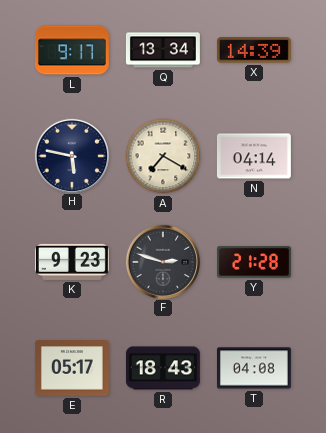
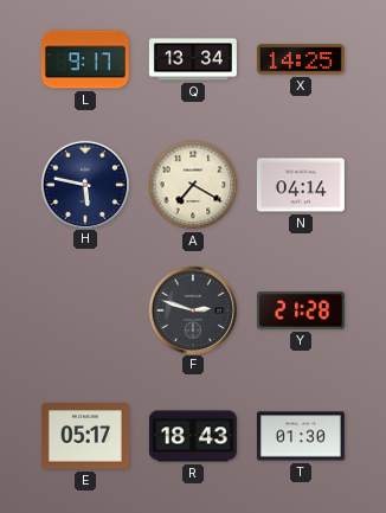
X: 14:39 -> 14:25
K: 9:23 -> none
T: 04:08 -> 01:30
